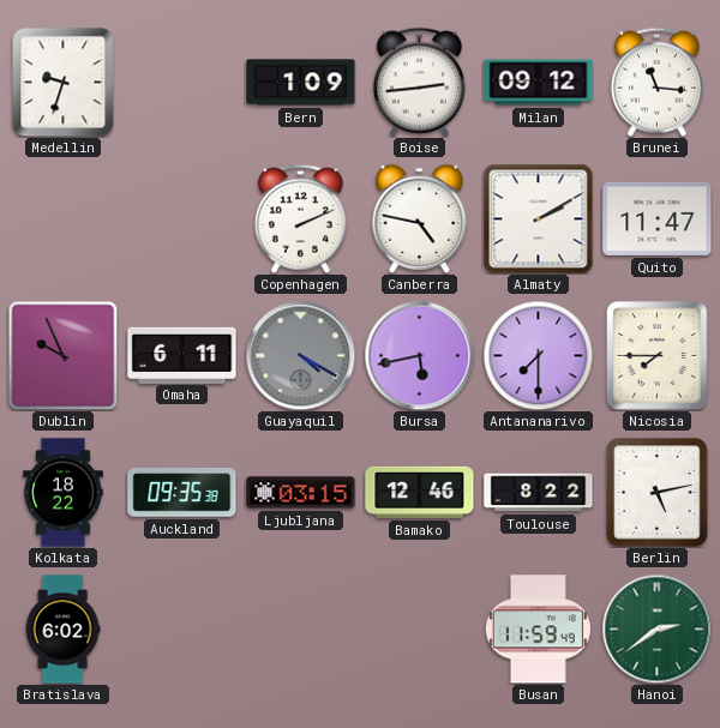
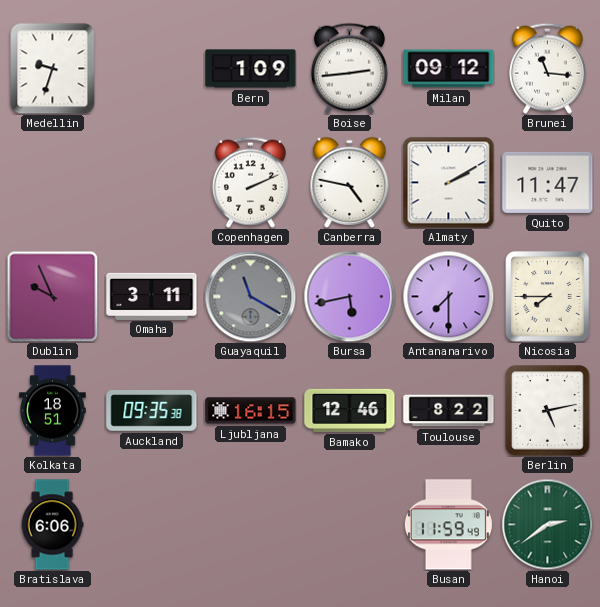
Omaha: 6:11 -> 3:11
Guayaquil: 4:20 -> 11:20
Kolkata: 18:22 -> 18:51
Ljubljana: 03:15 -> 16:15
Bratislava: 6:02 -> 6:06
